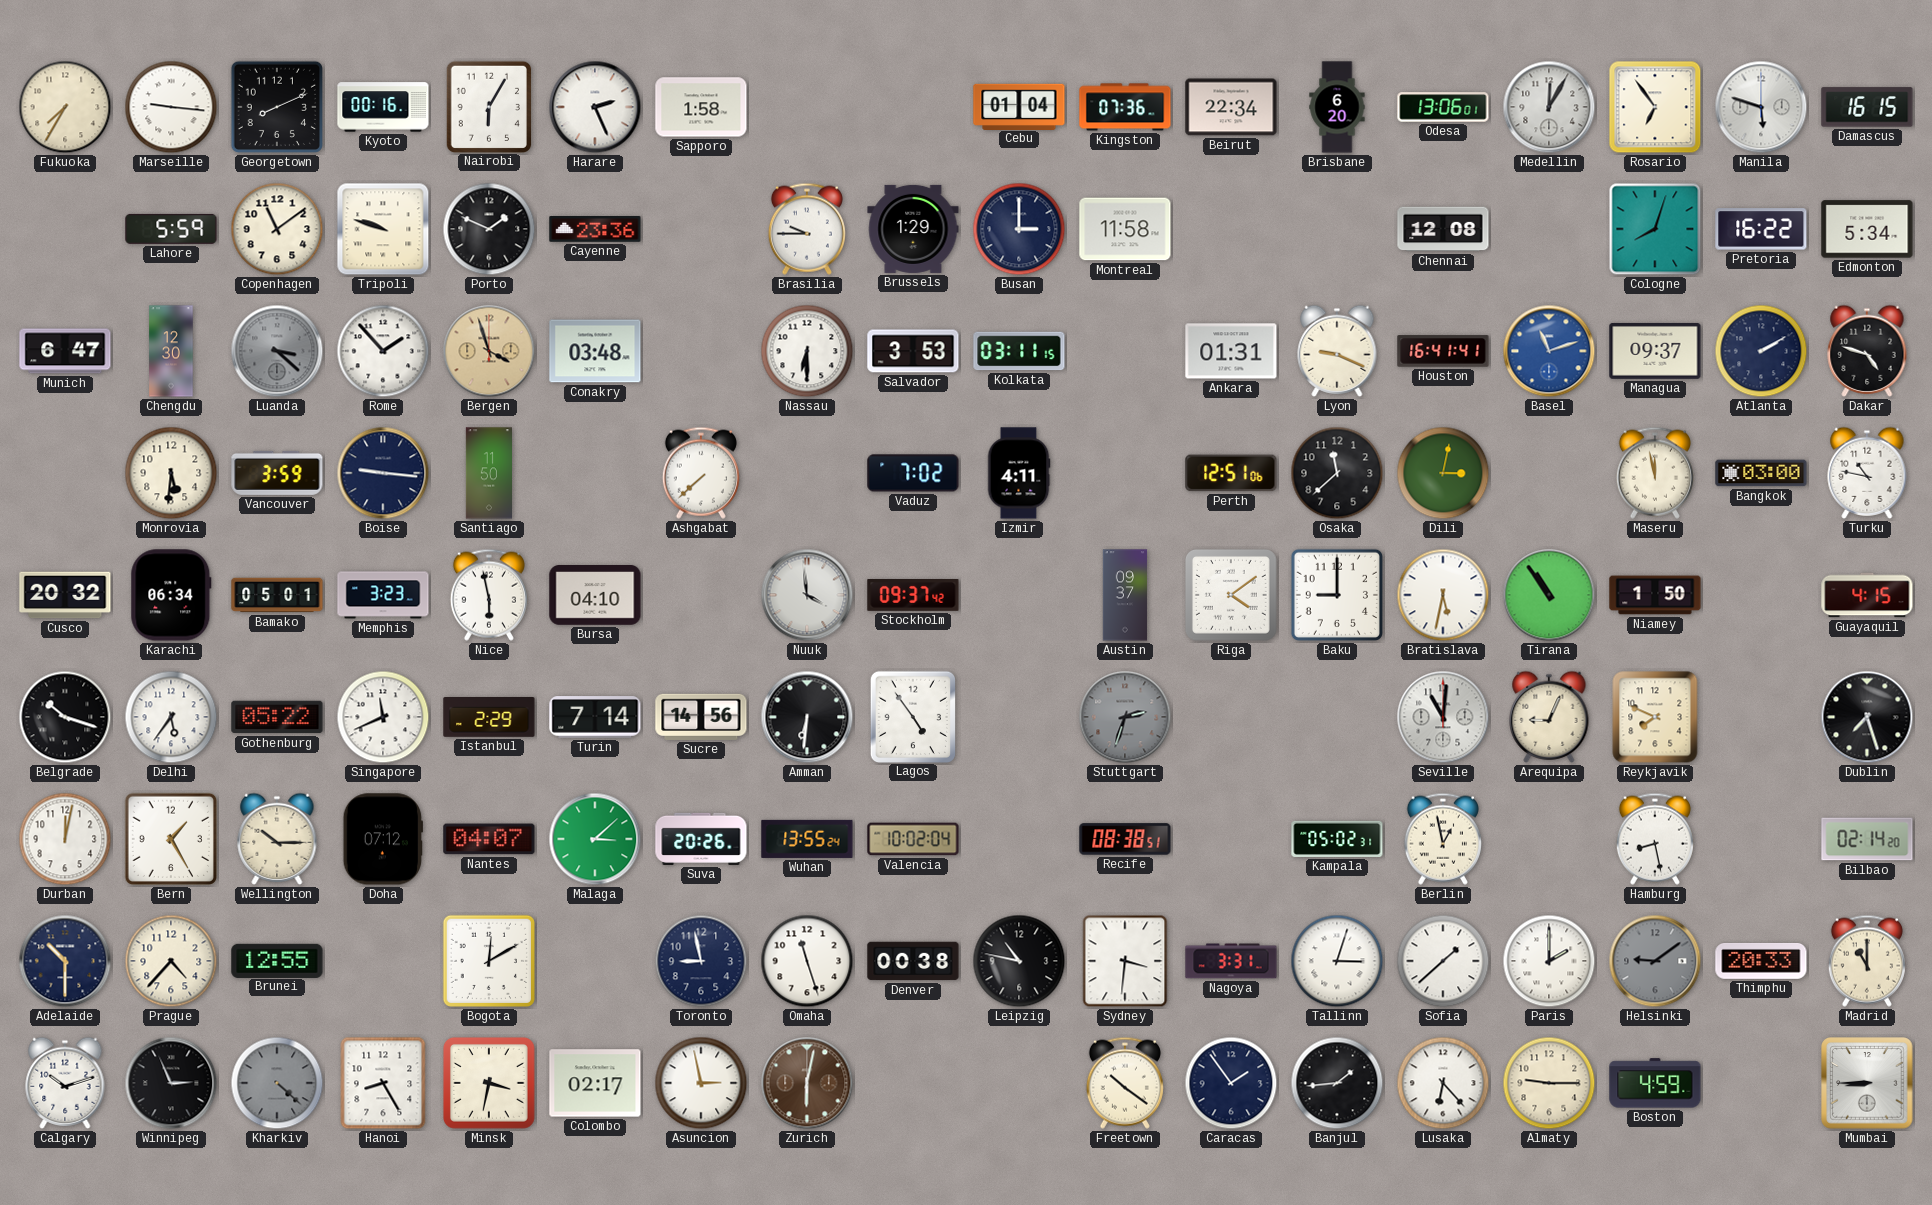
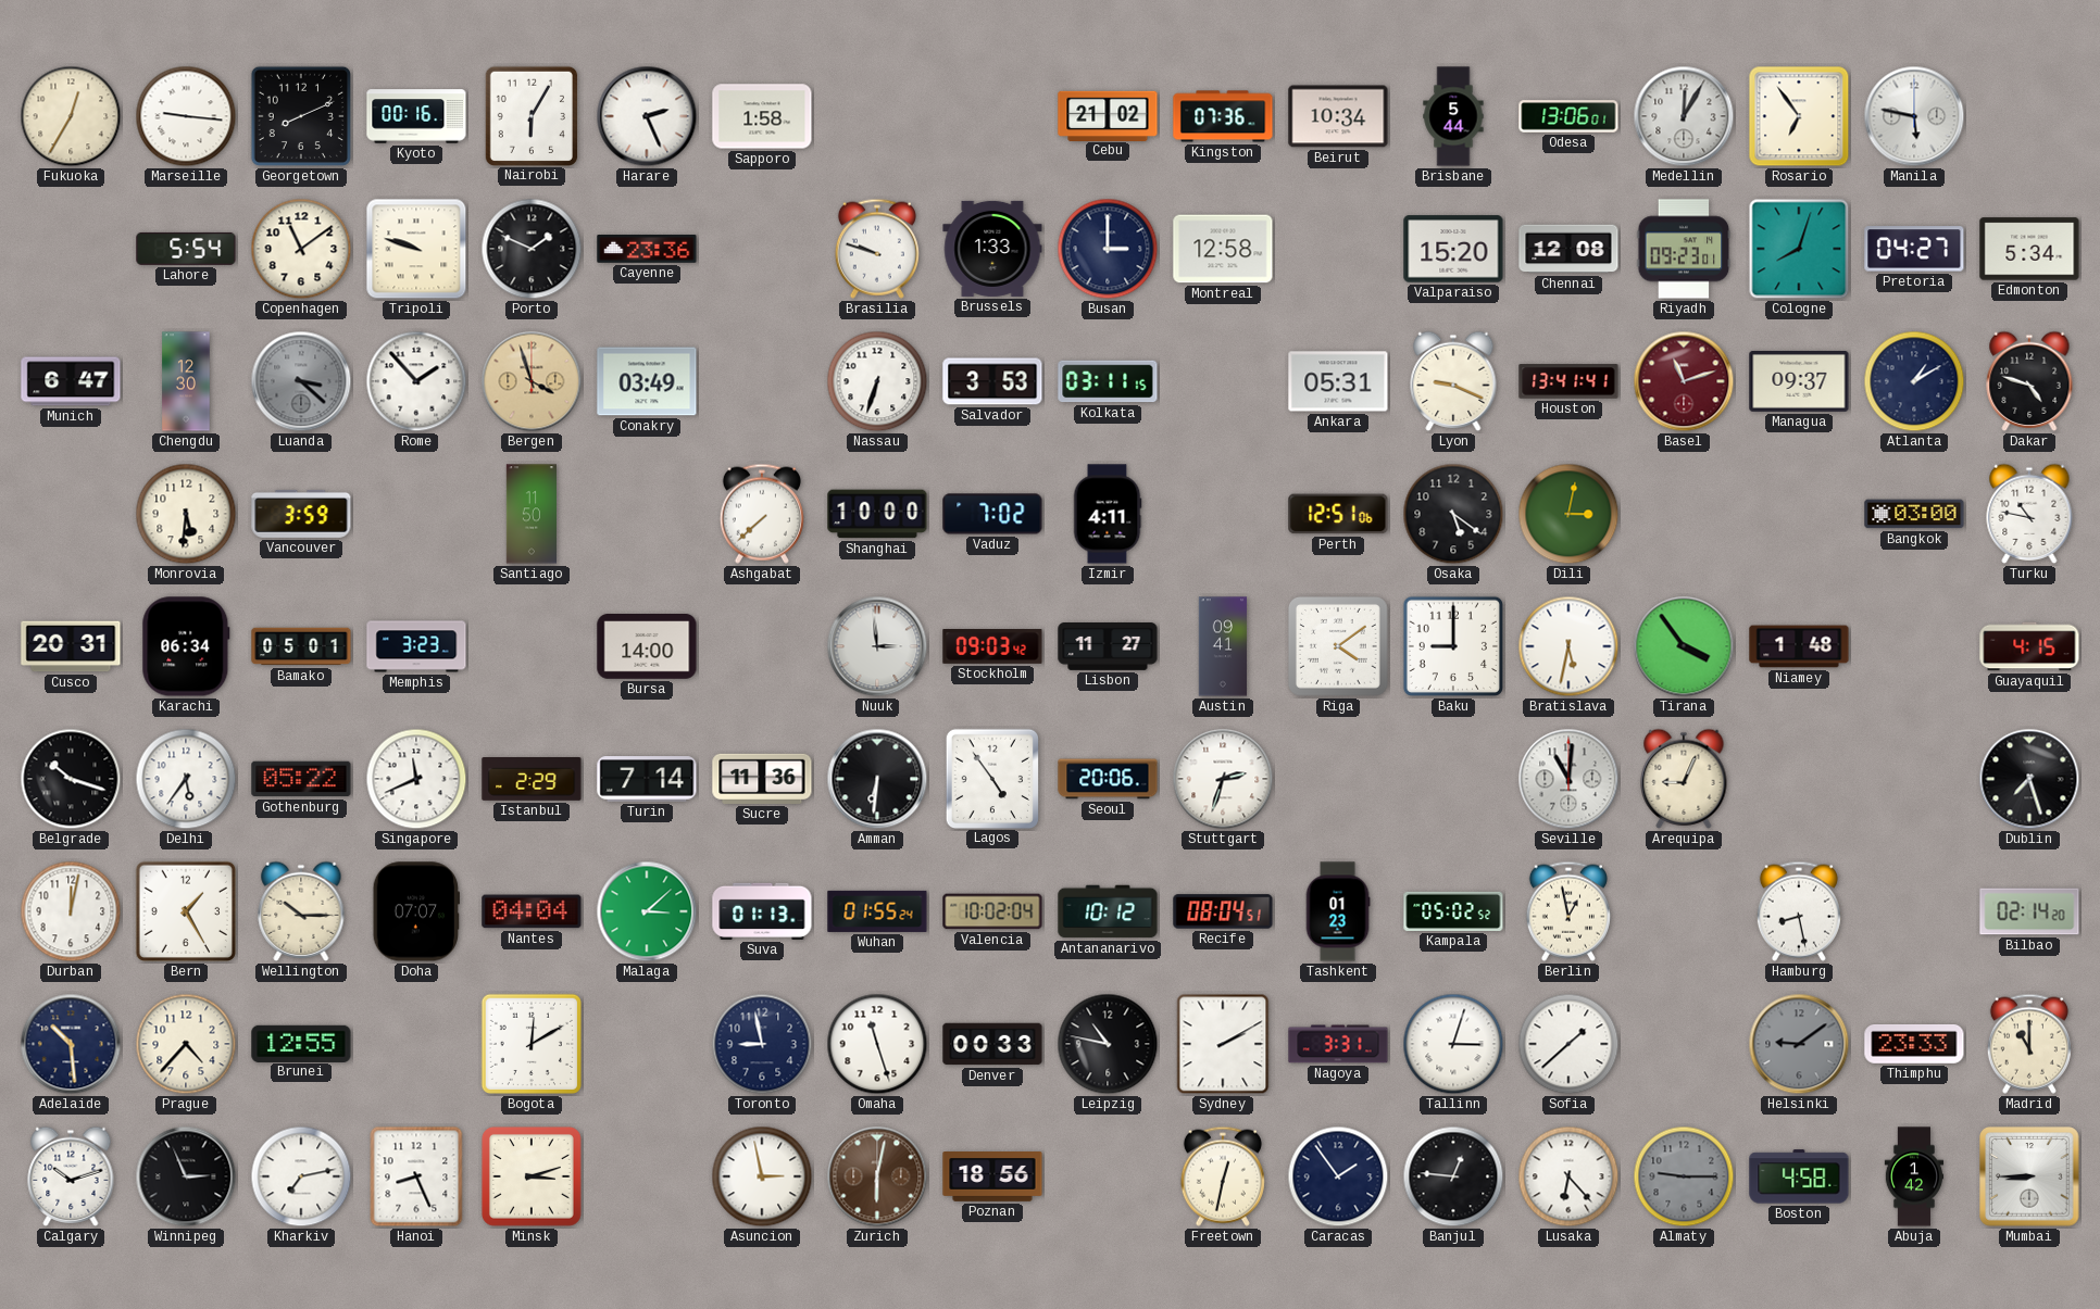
Fukuoka: 7:35 -> 12:35
Cebu: 01:04 -> 21:02
Beirut: 22:34 -> 10:34
Brisbane: 6:20 -> 5:44
Manila: 5:48 -> 5:47
Damascus: 16:15 -> none
Lahore: 5:59 -> 5:54
Brasilia: 9:45 -> 9:48
Brussels: 1:29 -> 1:33
Montreal: 11:58 -> 12:58
Valparaiso: none -> 15:20
Riyadh: none -> 09:23
Pretoria: 16:22 -> 04:27
Conakry: 03:48 -> 03:49
Nassau: 6:30 -> 6:33
Ankara: 01:31 -> 05:31
Houston: 16:41 -> 13:41
Basel dial: blue -> burgundy
Atlanta: 2:10 -> 1:10
Boise: 9:16 -> none
Shanghai: none -> 10:00
Osaka: 11:38 -> 5:21
Maseru: 11:58 -> none
Cusco: 20:32 -> 20:31
Nice: 5:58 -> none
Bursa: 04:10 -> 14:00
Nuuk: 3:59 -> 2:59
Stockholm: 09:37 -> 09:03
Lisbon: none -> 11:27
Austin: 09:37 -> 09:41
Tirana: 10:54 -> 3:54
Niamey: 1:50 -> 1:48
Sucre: 14:56 -> 11:36
Seoul: none -> 20:06
Stuttgart dial: grey -> white
Reykjavik: 7:49 -> none
Doha: 07:12 -> 07:07
Nantes: 04:07 -> 04:04
Suva: 20:26 -> 01:13
Wuhan: 13:55 -> 01:55
Antananarivo: none -> 10:12
Recife: 08:38 -> 08:04
Tashkent: none -> 01:23
Kampala: 05:02:31 -> 05:02:52
Adelaide: 10:30 -> 10:29
Denver: 00:38 -> 00:33
Sydney: 3:31 -> 2:10
Paris: 2:00 -> none
Thimphu: 20:33 -> 23:33
Kharkiv: 4:22 -> 7:13
Kharkiv dial: grey -> white
Hanoi: 8:25 -> 8:26
Minsk: 3:32 -> 3:12
Colombo: 02:17 -> none
Poznan: none -> 18:56
Freetown: 10:21 -> 12:32
Banjul: 1:44 -> 12:46
Almaty dial: cream -> grey
Boston: 4:59 -> 4:58
Abuja: none -> 1:42
